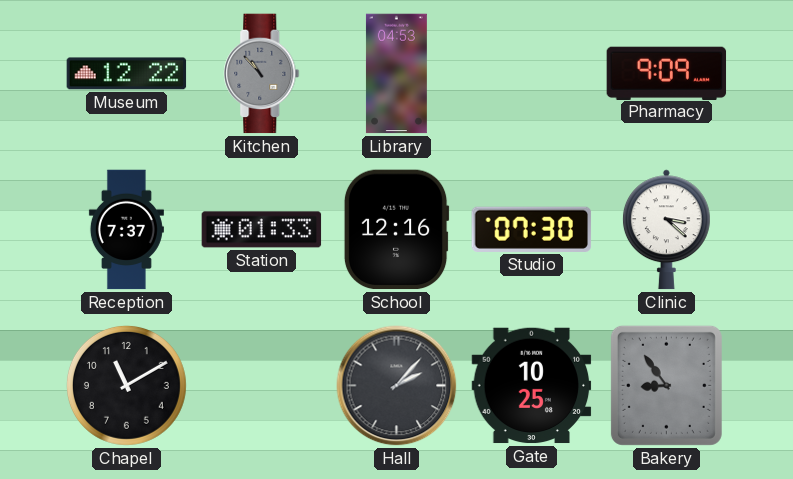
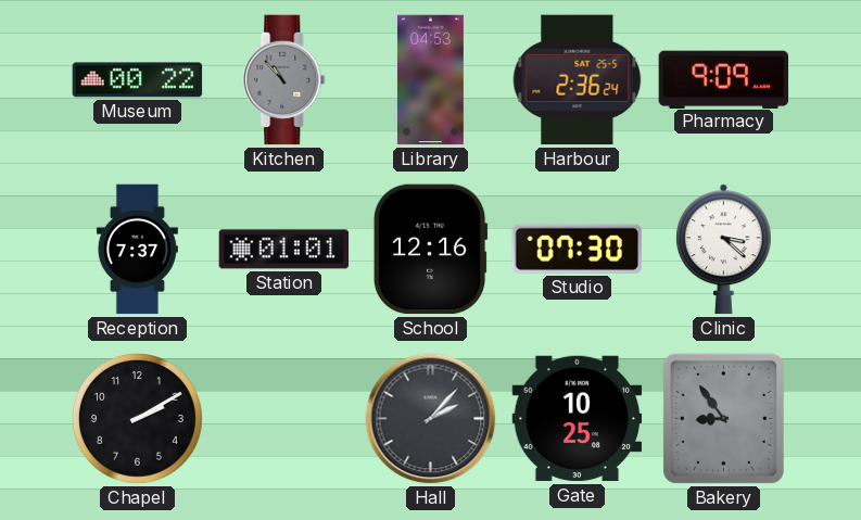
Museum: 12:22 -> 00:22
Harbour: none -> 2:36
Station: 01:33 -> 01:01
Chapel: 11:10 -> 2:10
